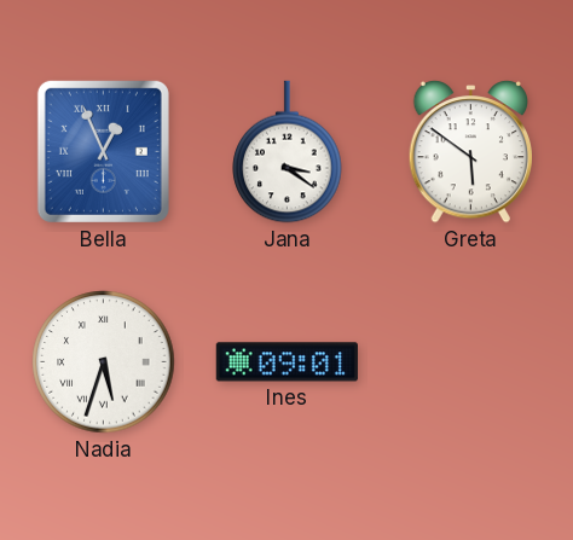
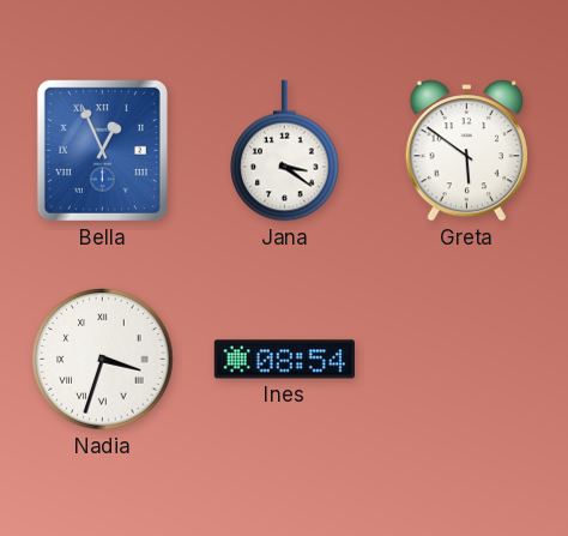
Nadia: 5:33 -> 3:33
Ines: 09:01 -> 08:54
